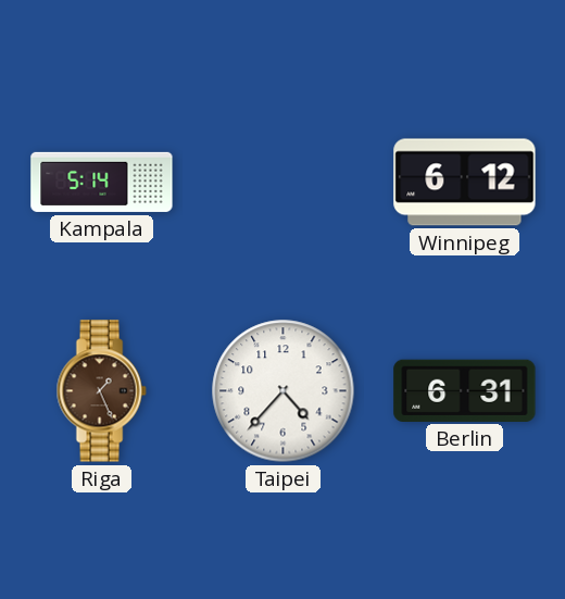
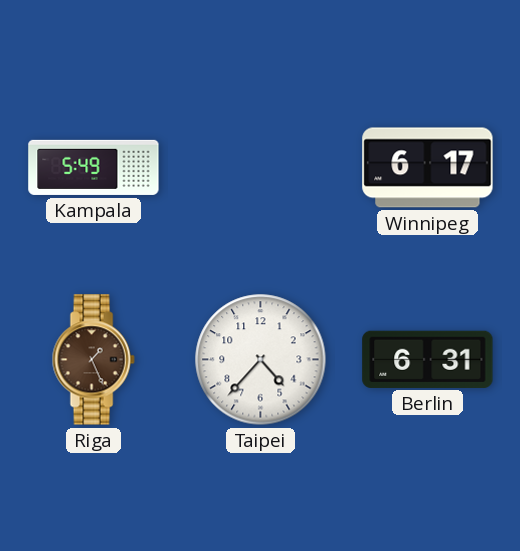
Kampala: 5:14 -> 5:49
Winnipeg: 6:12 -> 6:17
